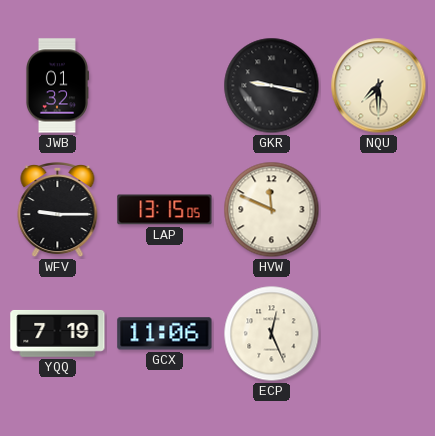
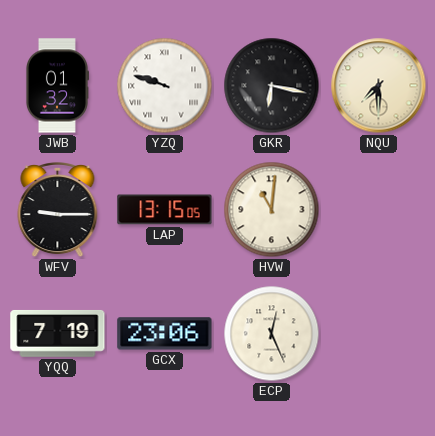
YZQ: none -> 9:48
GKR: 9:17 -> 6:17
HVW: 11:49 -> 11:01
GCX: 11:06 -> 23:06
